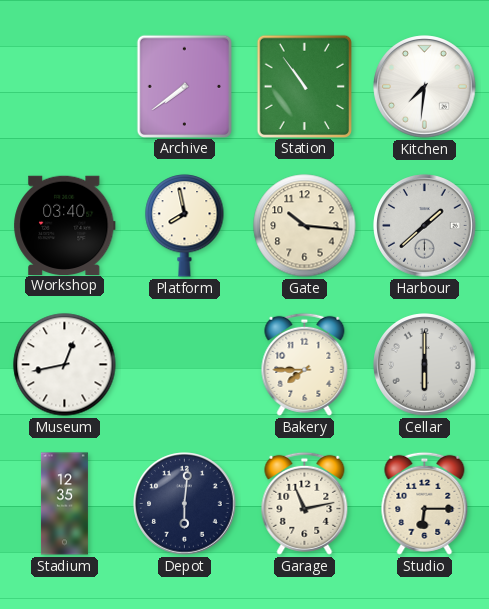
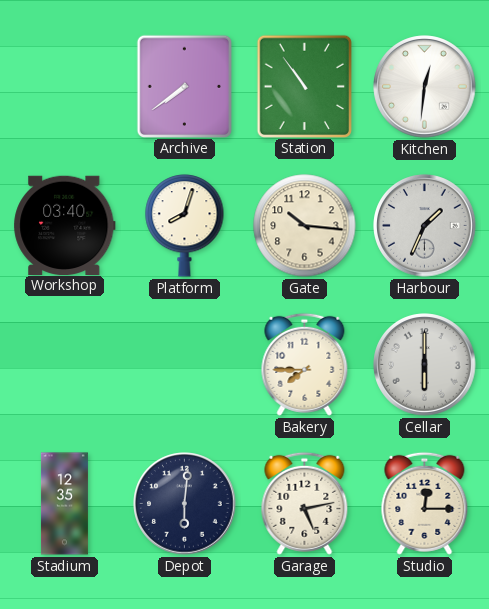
Kitchen: 7:31 -> 12:31
Platform: 7:58 -> 8:03
Harbour: 1:38 -> 1:34
Museum: 12:43 -> none
Garage: 11:13 -> 5:13
Studio: 6:15 -> 12:15
